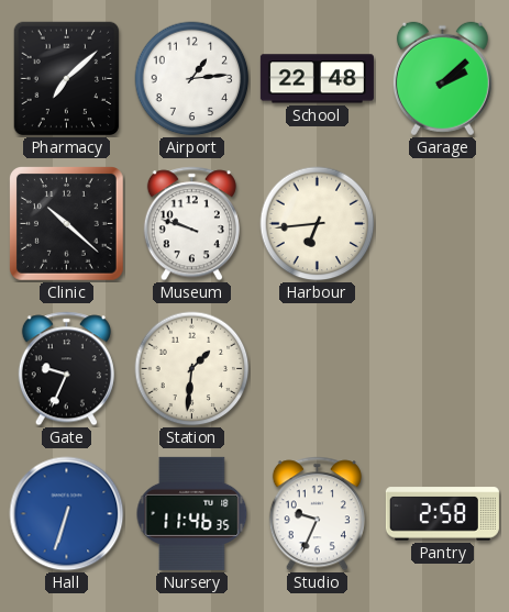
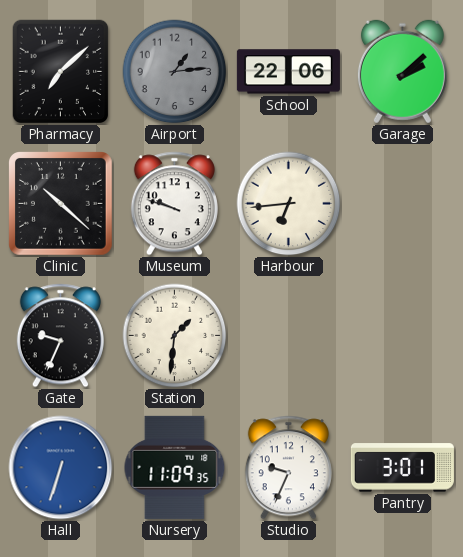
Airport dial: white -> grey
School: 22:48 -> 22:06
Nursery: 11:46 -> 11:09
Pantry: 2:58 -> 3:01
